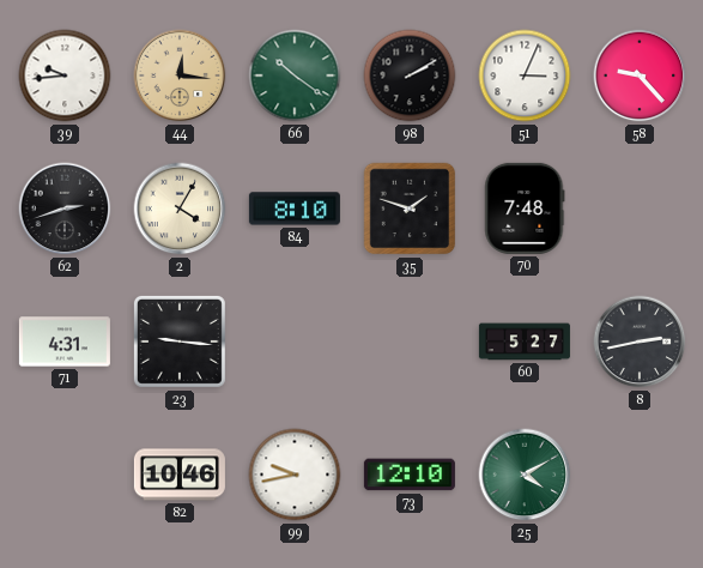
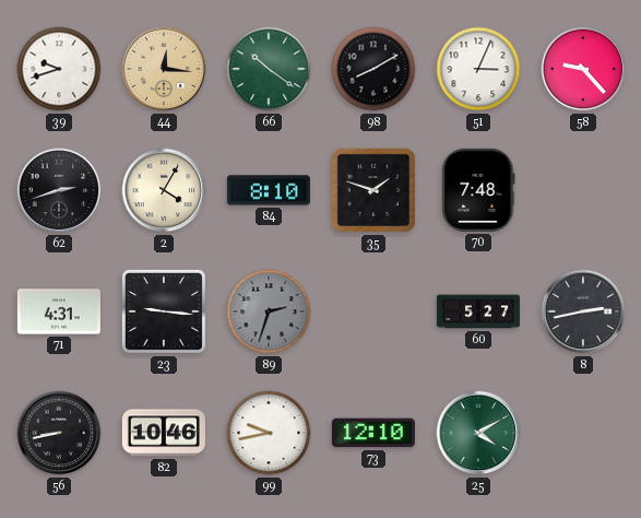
39: 9:44 -> 9:42
98: 2:10 -> 8:10
89: none -> 2:33
56: none -> 8:43
